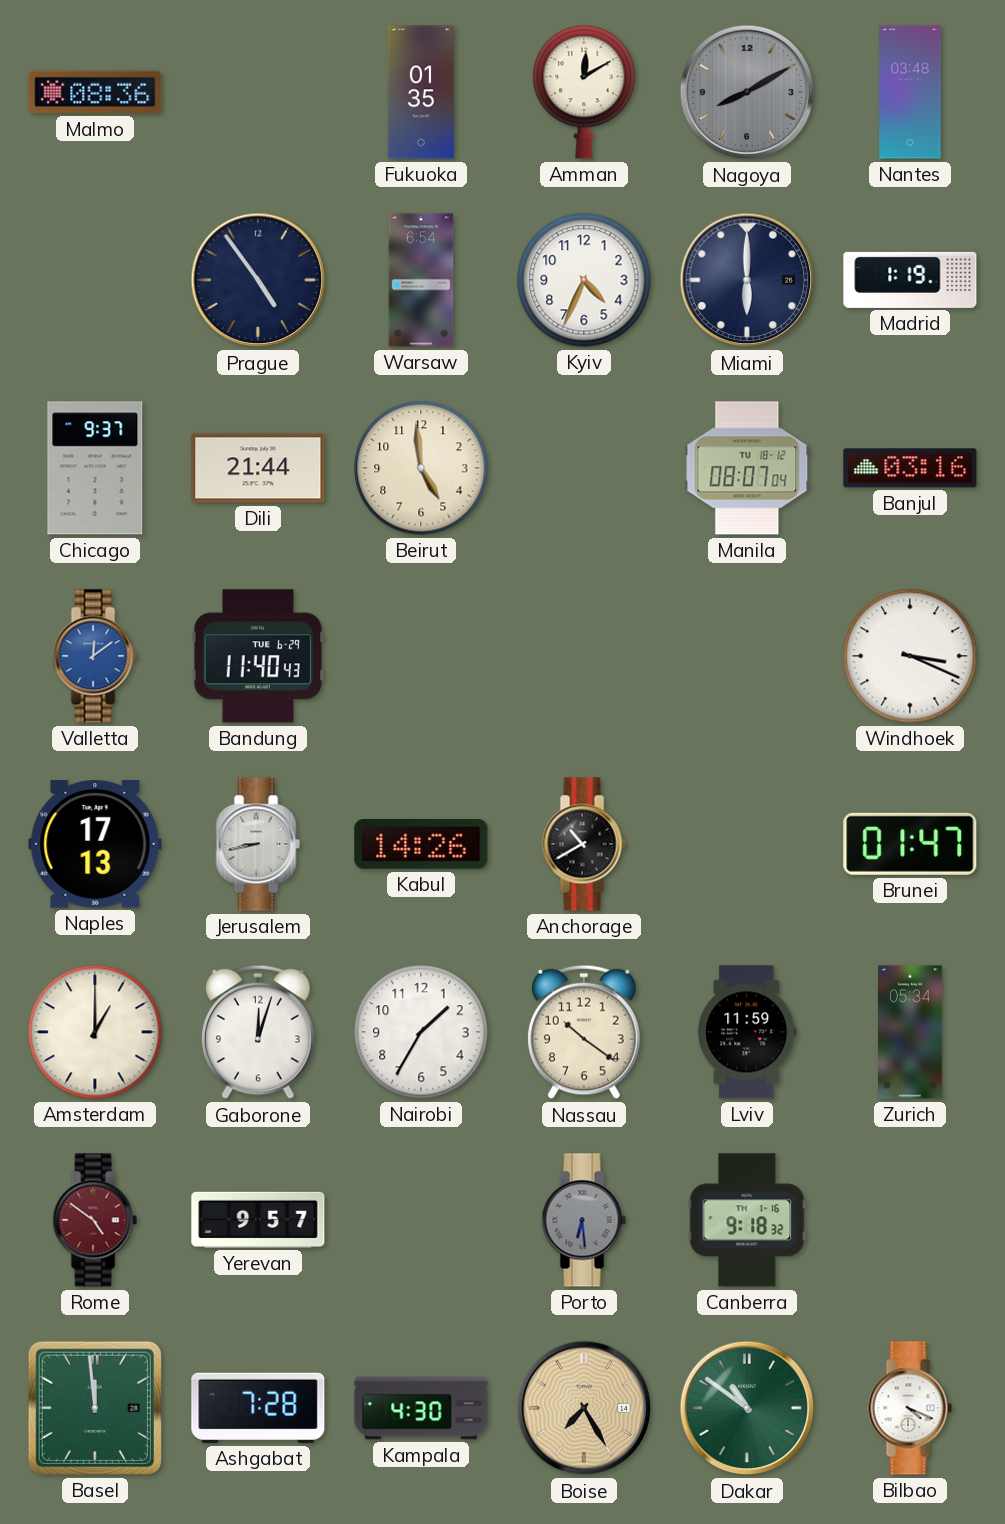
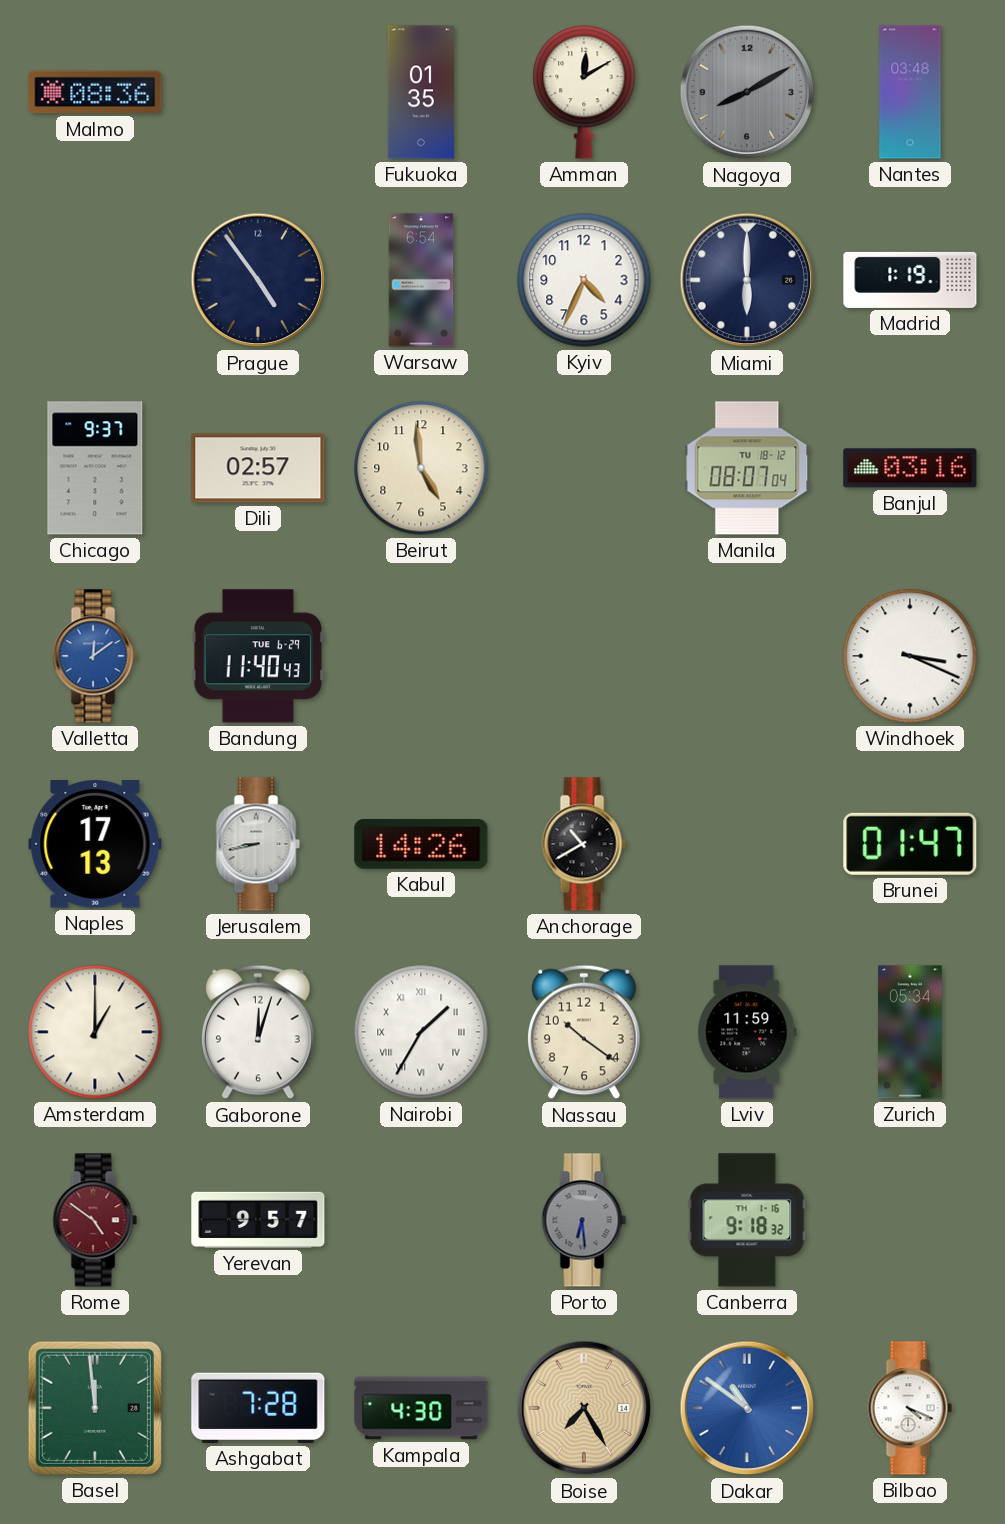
Dili: 21:44 -> 02:57
Nairobi numerals: Arabic -> Roman
Dakar dial: green -> blue
